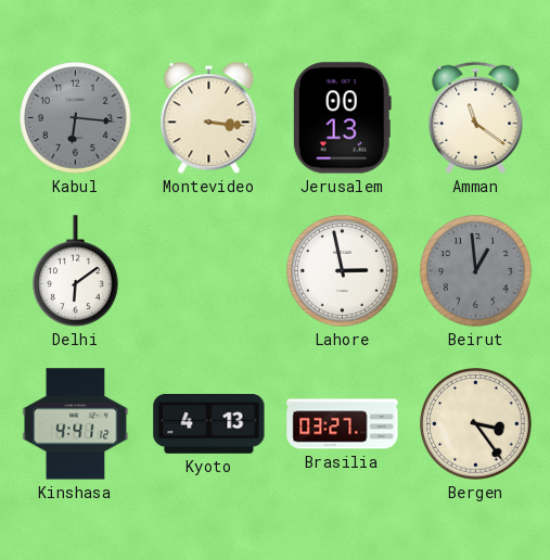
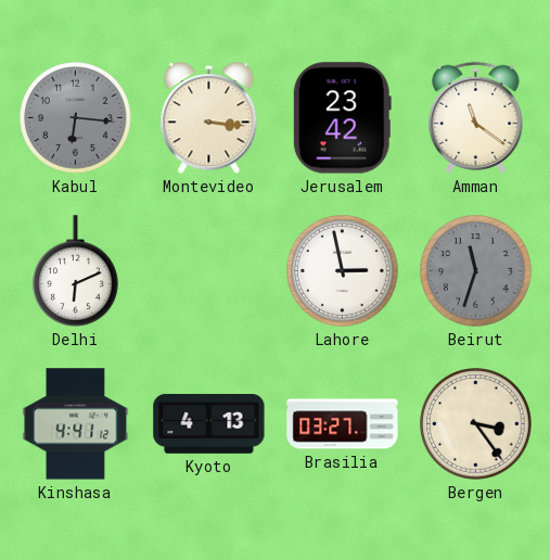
Jerusalem: 00:13 -> 23:42
Delhi: 6:09 -> 6:11
Beirut: 12:59 -> 11:33
